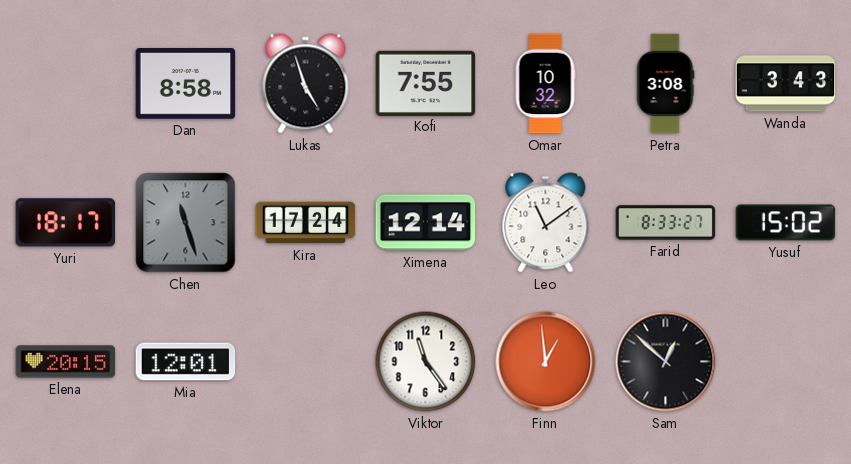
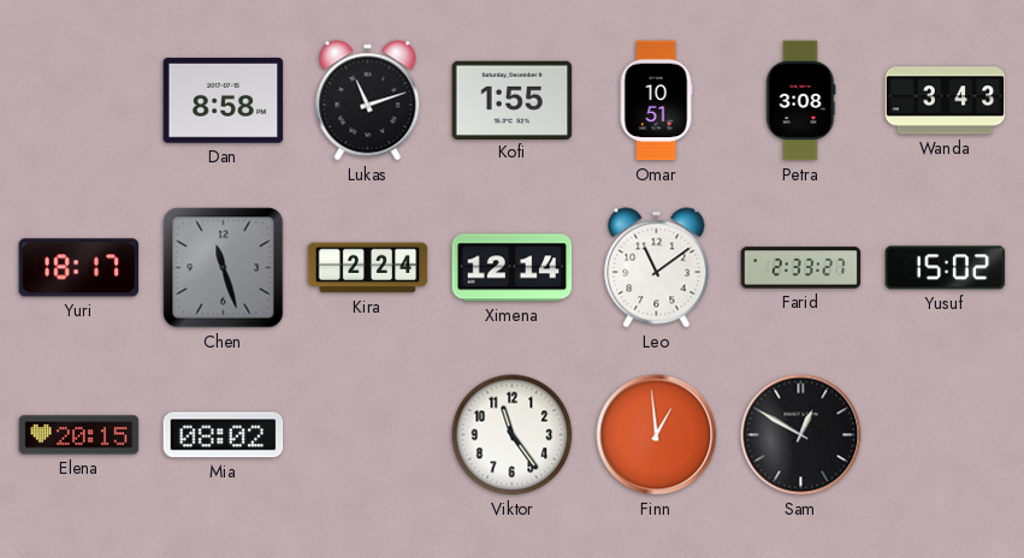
Lukas: 4:57 -> 11:12
Kofi: 7:55 -> 1:55
Omar: 10:32 -> 10:51
Kira: 17:24 -> 2:24
Farid: 8:33 -> 2:33
Mia: 12:01 -> 08:02
Sam: 12:52 -> 12:50
